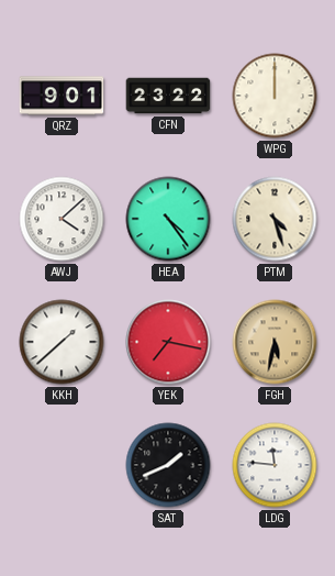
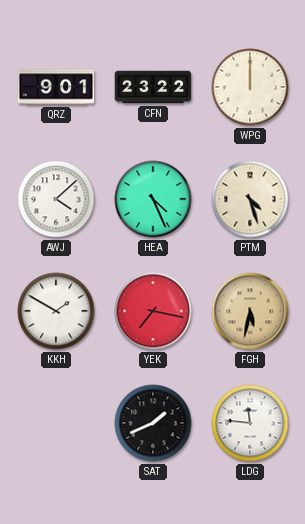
HEA: 4:24 -> 4:26
KKH: 1:38 -> 1:50
